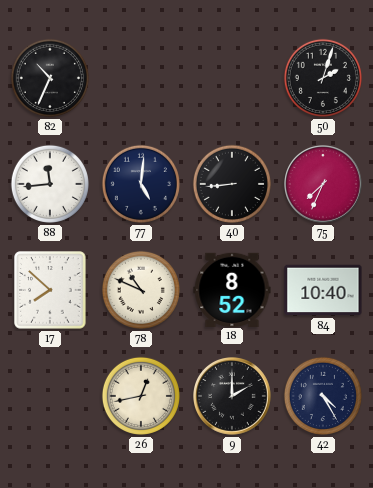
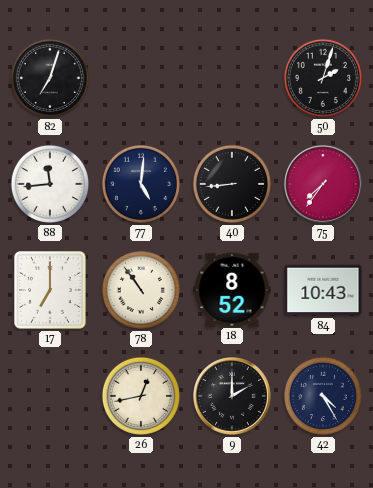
82: 10:34 -> 7:03
75: 7:34 -> 7:36
17: 7:52 -> 7:00
78: 10:49 -> 10:54
84: 10:40 -> 10:43
